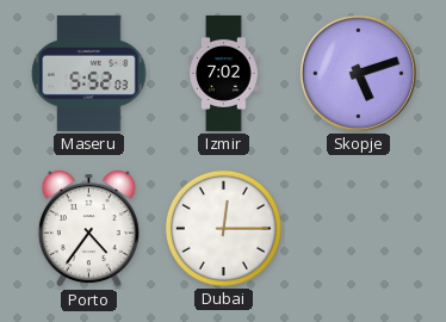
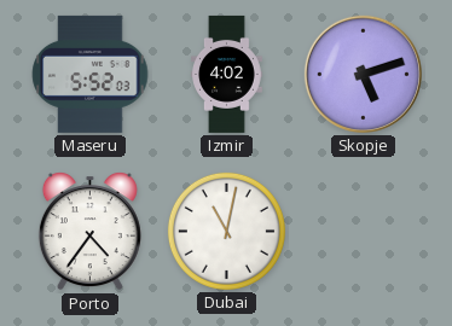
Izmir: 7:02 -> 4:02
Dubai: 12:15 -> 11:02
